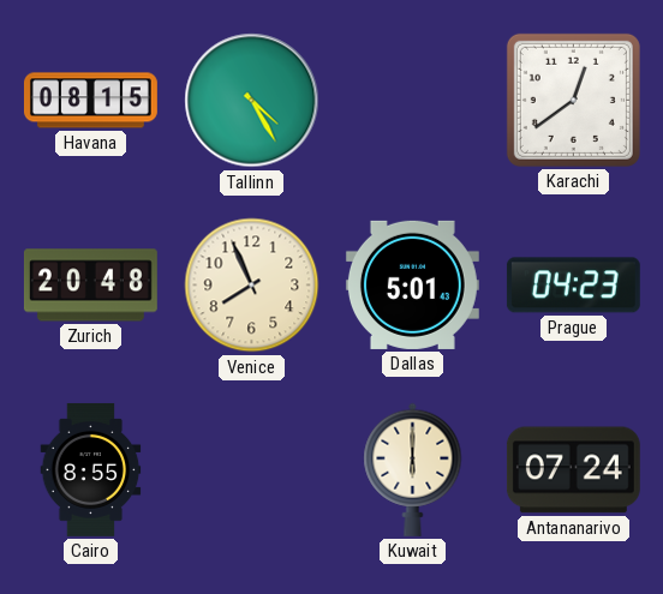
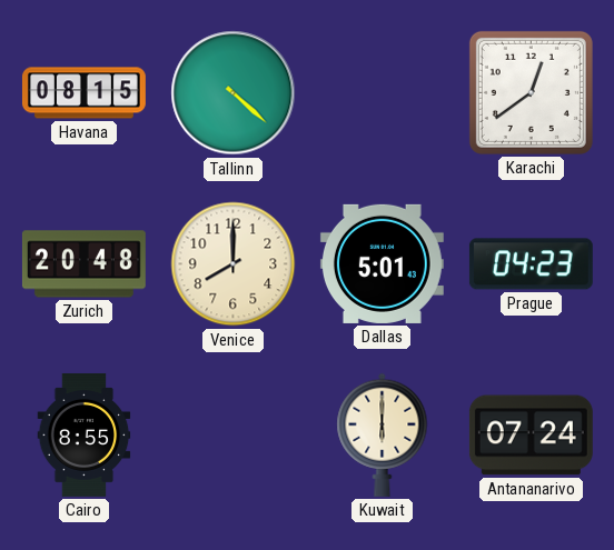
Tallinn: 4:25 -> 4:22
Venice: 7:56 -> 8:00
